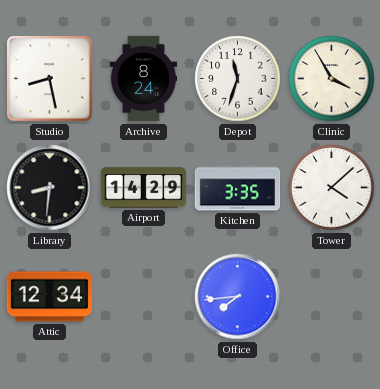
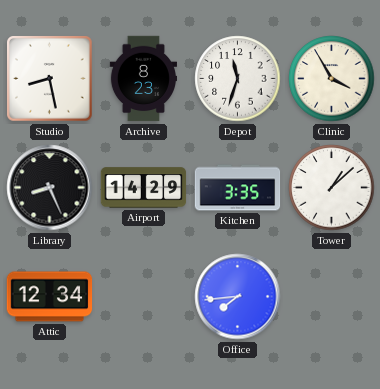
Archive: 8:24 -> 8:23
Library: 8:31 -> 8:26
Tower: 4:08 -> 1:08
